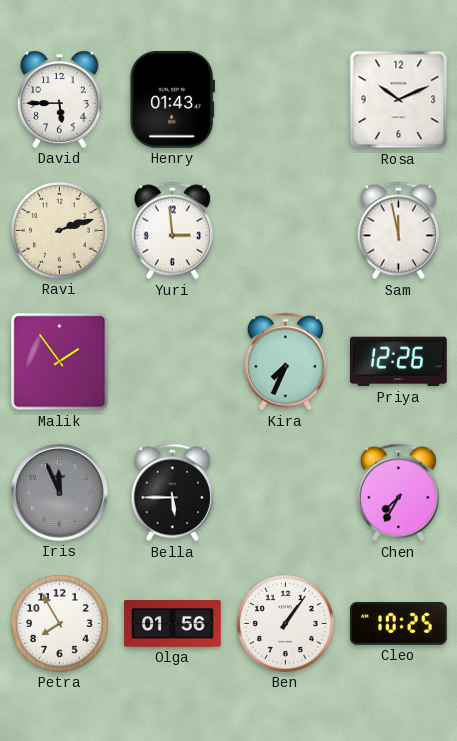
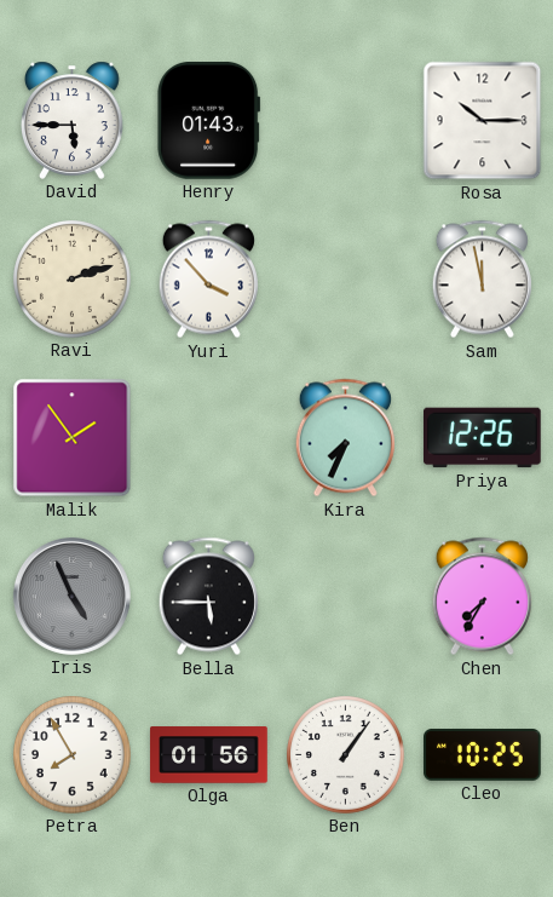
Rosa: 10:11 -> 10:15
Yuri: 2:59 -> 3:53
Iris: 11:56 -> 4:56
